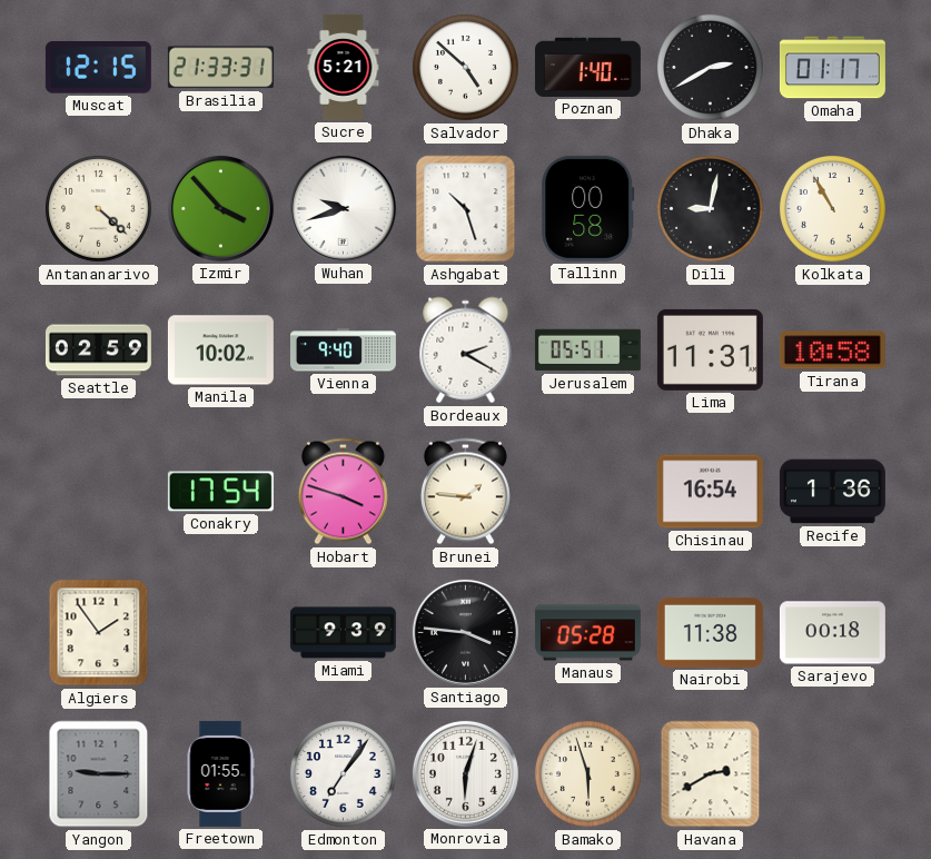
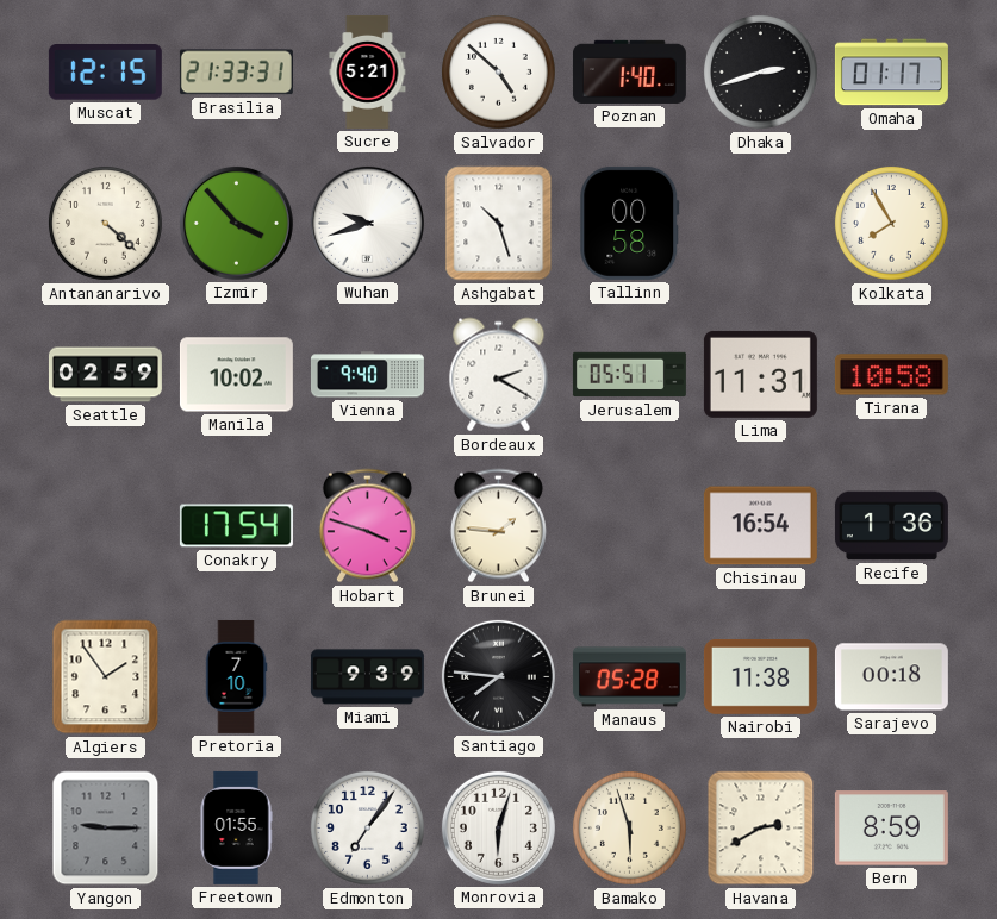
Dhaka: 2:40 -> 2:42
Dili: 9:02 -> none
Kolkata: 10:55 -> 7:55
Pretoria: none -> 7:10
Santiago: 3:46 -> 7:46
Bern: none -> 8:59
